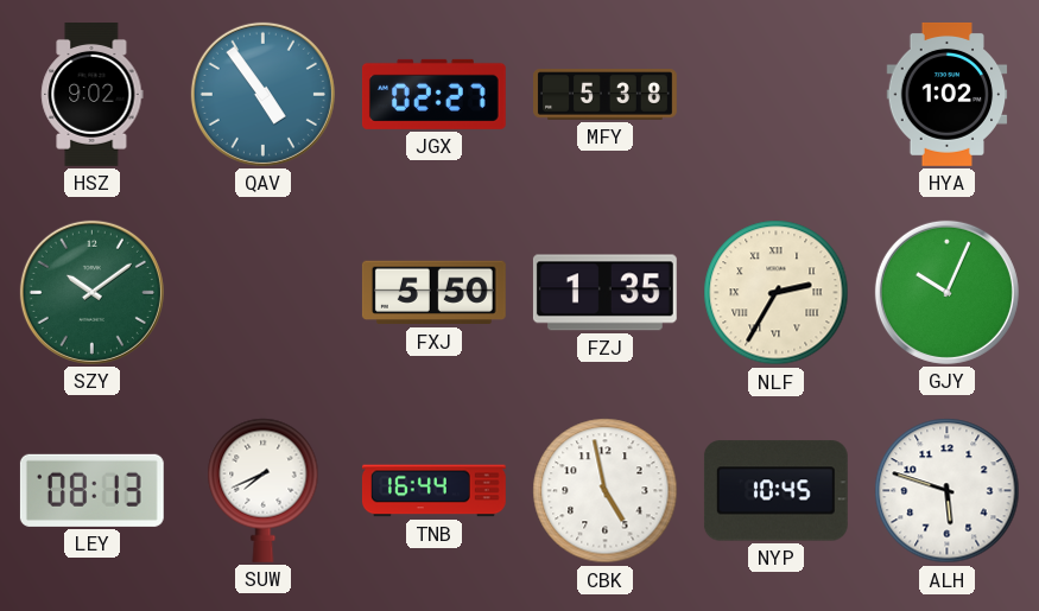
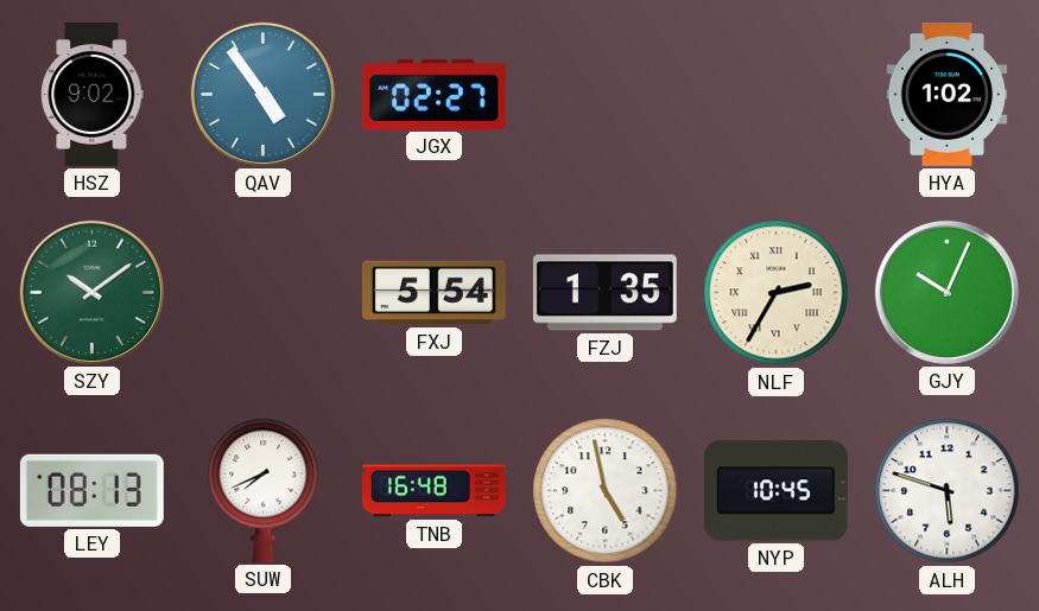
MFY: 5:38 -> none
FXJ: 5:50 -> 5:54
TNB: 16:44 -> 16:48
